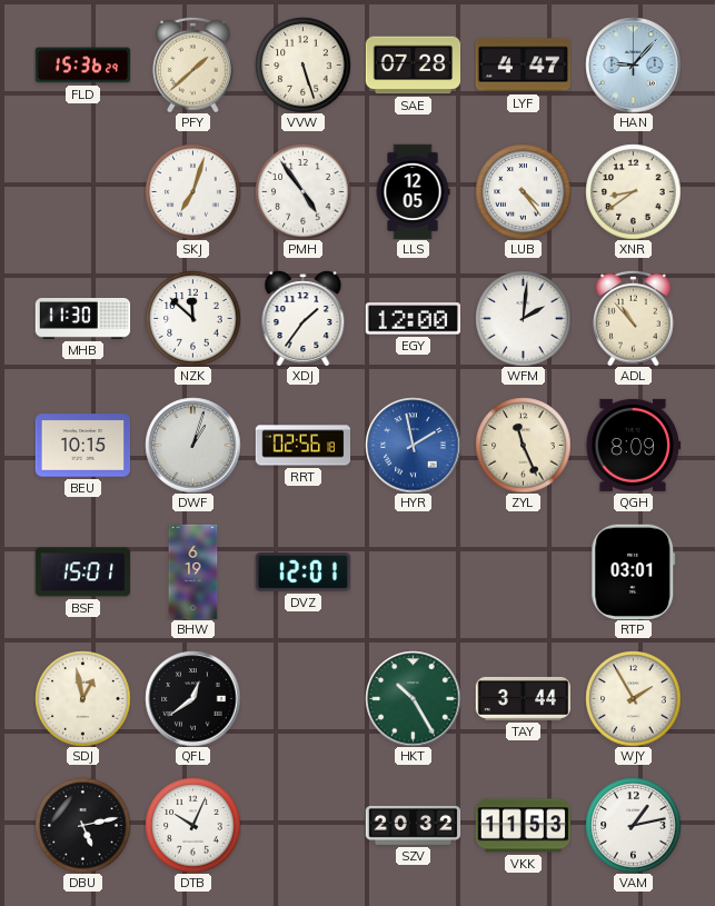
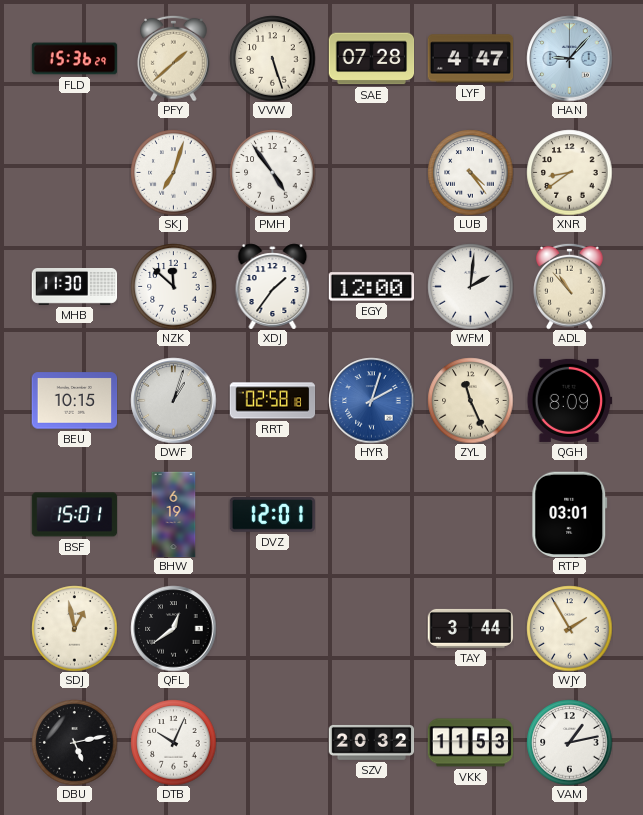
LLS: 12:05 -> none
RRT: 02:56 -> 02:58
HYR: 1:58 -> 2:03
HKT: 10:25 -> none
